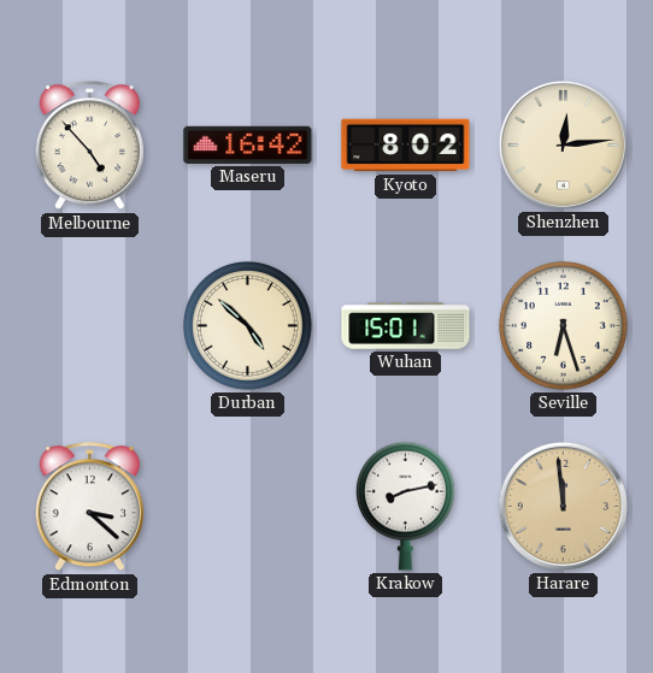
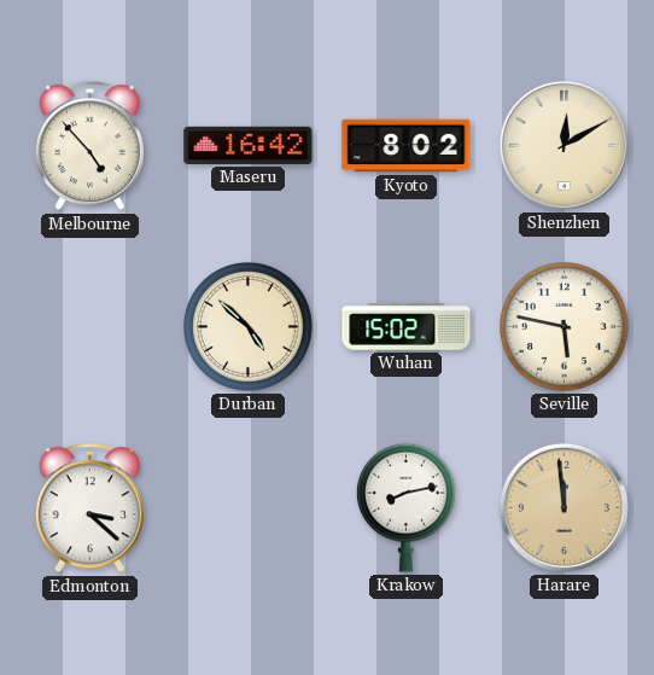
Shenzhen: 12:14 -> 12:10
Wuhan: 15:01 -> 15:02
Seville: 6:27 -> 5:47
